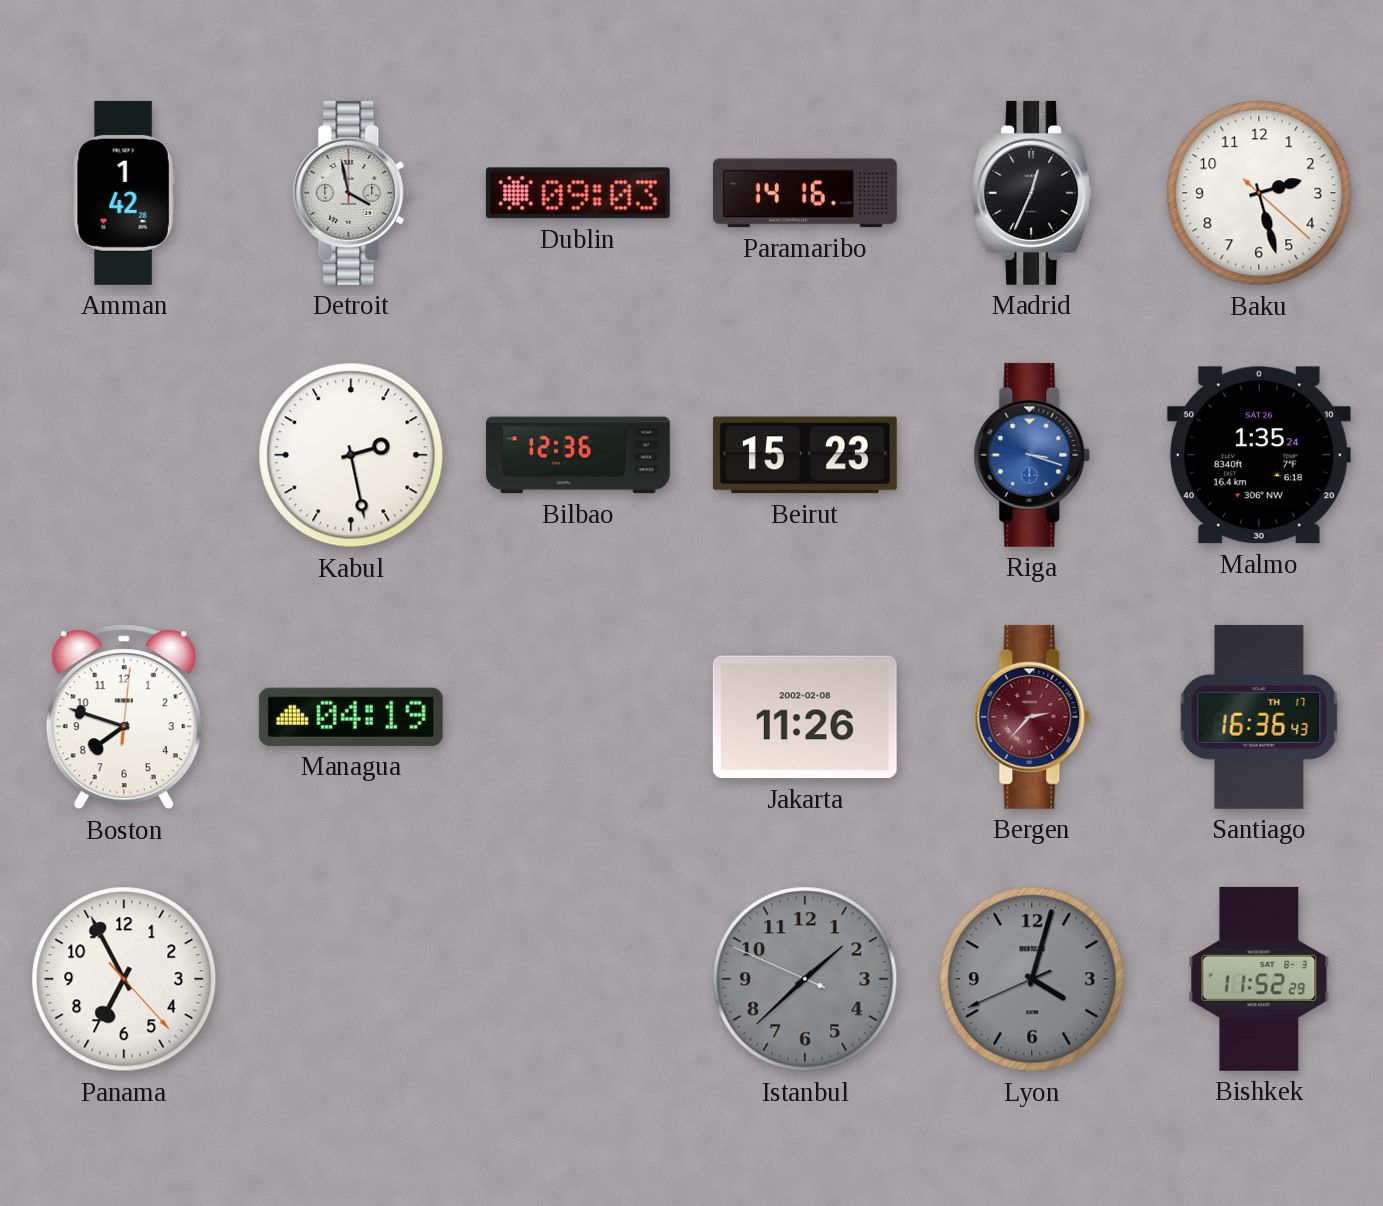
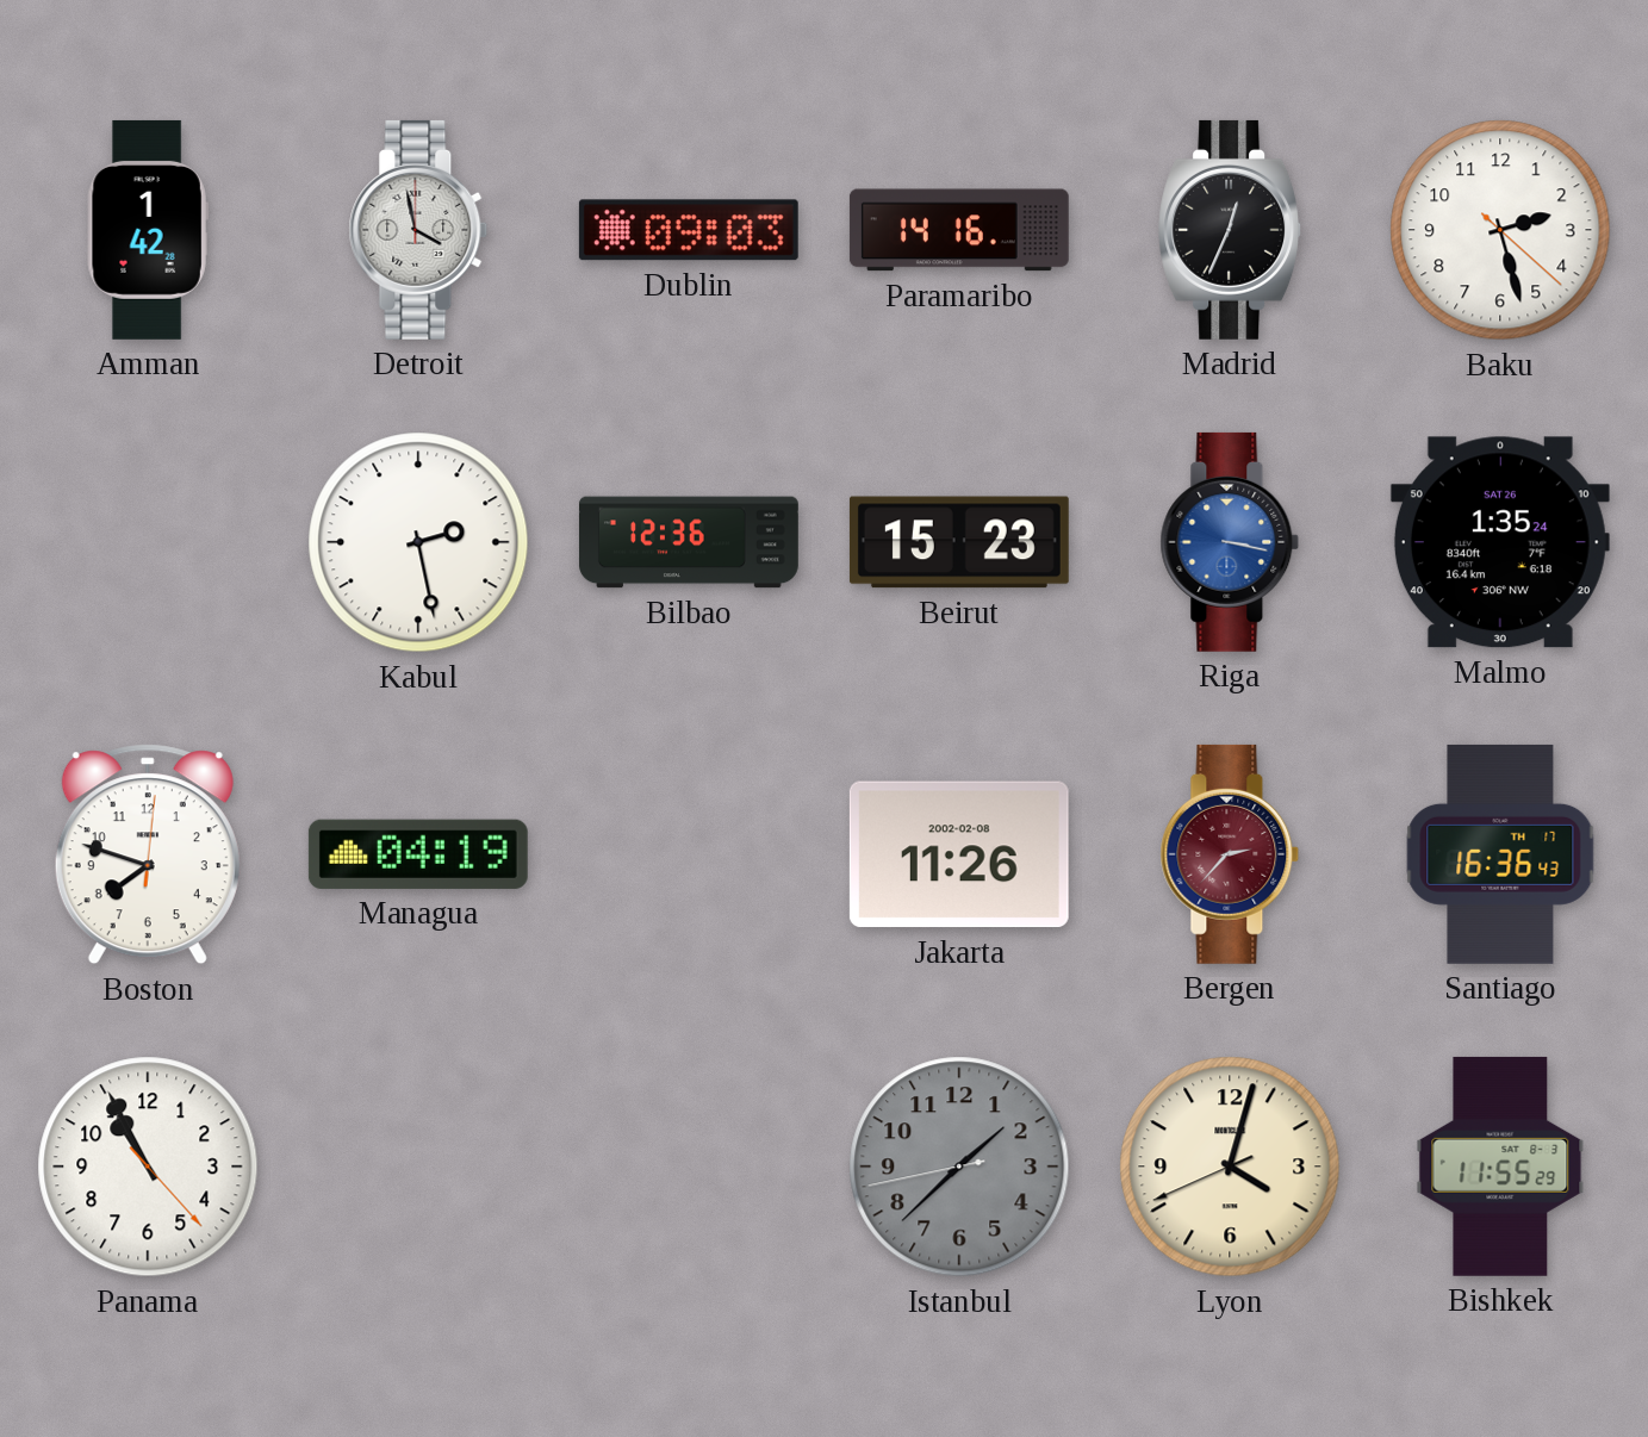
Riga: 3:18 -> 3:17
Panama: 6:55 -> 10:55
Istanbul: 1:37:49 -> 1:37:43
Lyon dial: grey -> cream
Bishkek: 11:52 -> 11:55
